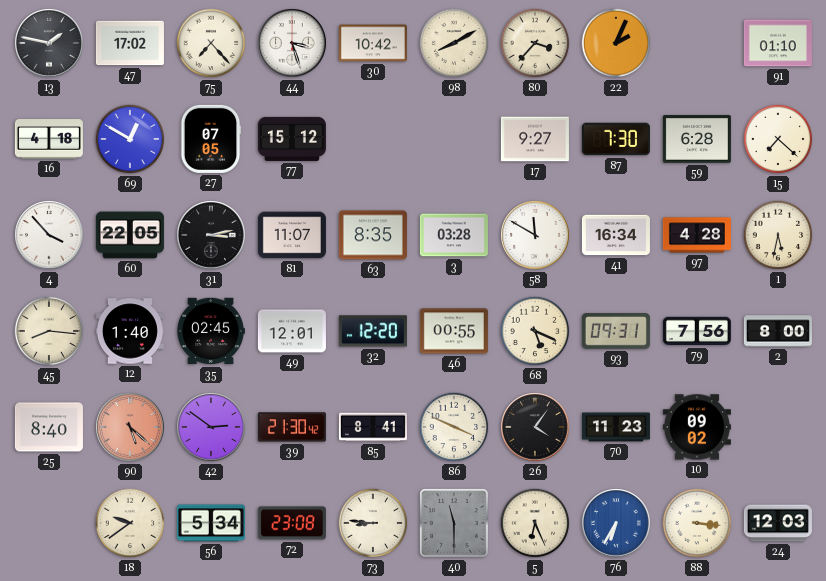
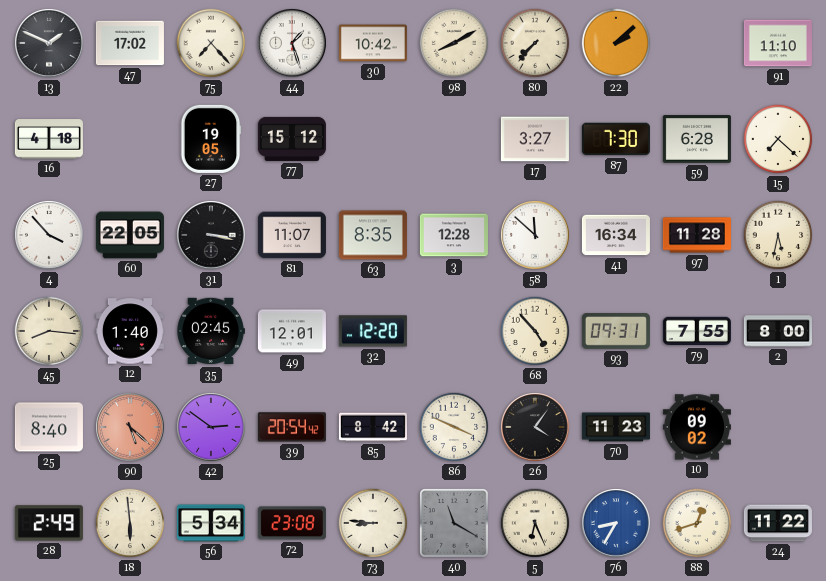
13: 1:47 -> 1:49
44: 3:27 -> 1:27
80: 3:37 -> 7:37
22: 2:04 -> 2:08
91: 01:10 -> 11:10
69: 12:50 -> none
27: 07:05 -> 19:05
17: 9:27 -> 3:27
31: 3:13 -> 3:17
3: 03:28 -> 12:28
58: 11:50 -> 11:52
97: 4:28 -> 11:28
46: 00:55 -> none
68: 5:19 -> 4:53
79: 7:56 -> 7:55
39: 21:30 -> 20:54
85: 8:41 -> 8:42
28: none -> 2:49
18: 9:39 -> 5:59
40: 11:30 -> 11:20
76: 6:35 -> 8:35
88: 3:16 -> 12:42
24: 12:03 -> 11:22
